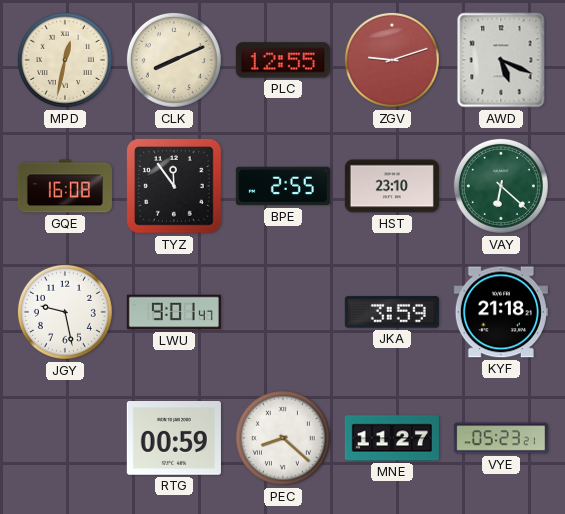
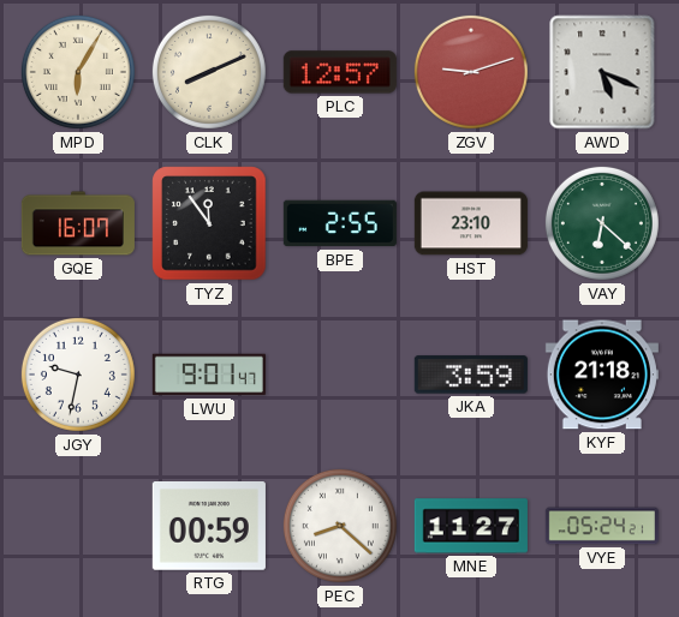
MPD: 12:32 -> 6:05
PLC: 12:55 -> 12:57
GQE: 16:08 -> 16:07
JGY: 9:28 -> 9:32
VYE: 05:23 -> 05:24
